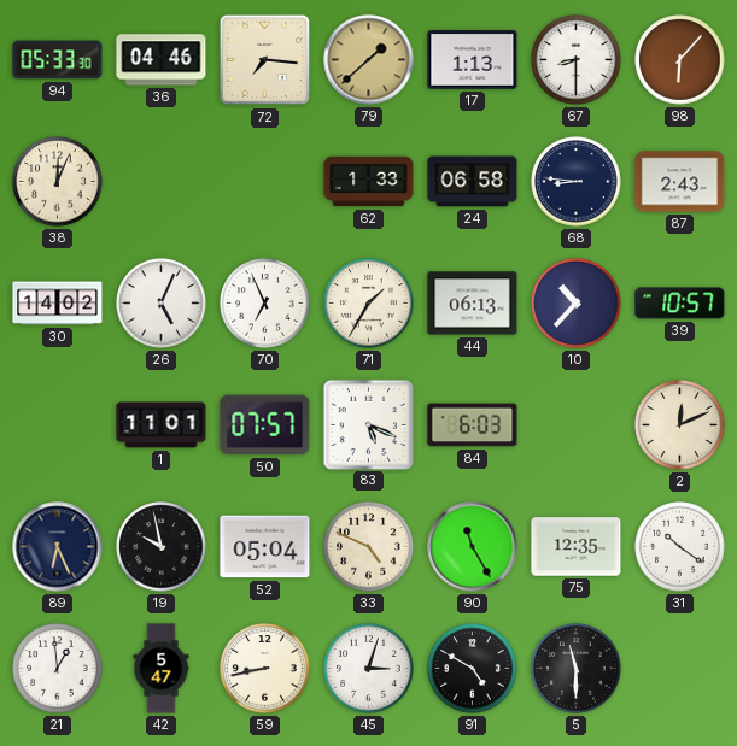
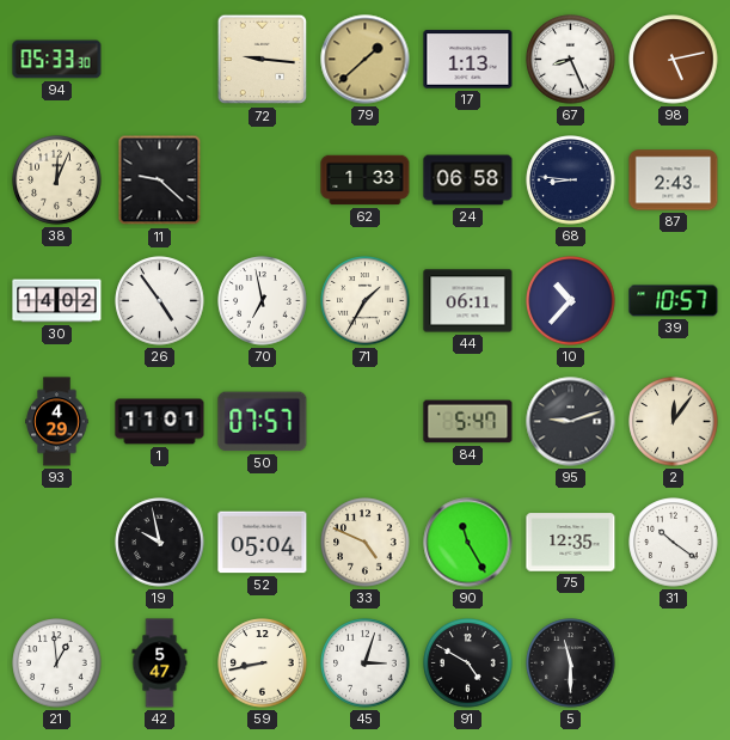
36: 04:46 -> none
72: 7:16 -> 9:16
67: 8:30 -> 8:26
98: 6:07 -> 5:13
11: none -> 9:22
26: 5:04 -> 4:54
70: 6:56 -> 6:58
44: 06:13 -> 06:11
93: none -> 4:29
83: 5:19 -> none
84: 6:03 -> 5:47
95: none -> 9:12
2: 12:11 -> 12:06
89: 6:26 -> none
